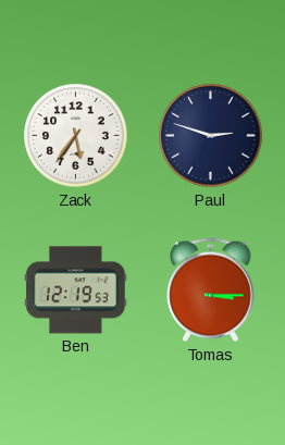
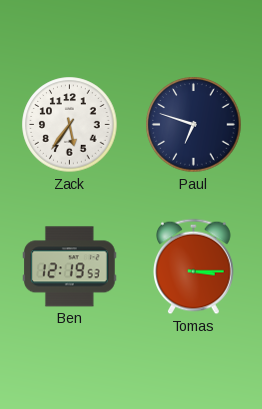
Paul: 2:48 -> 6:48
